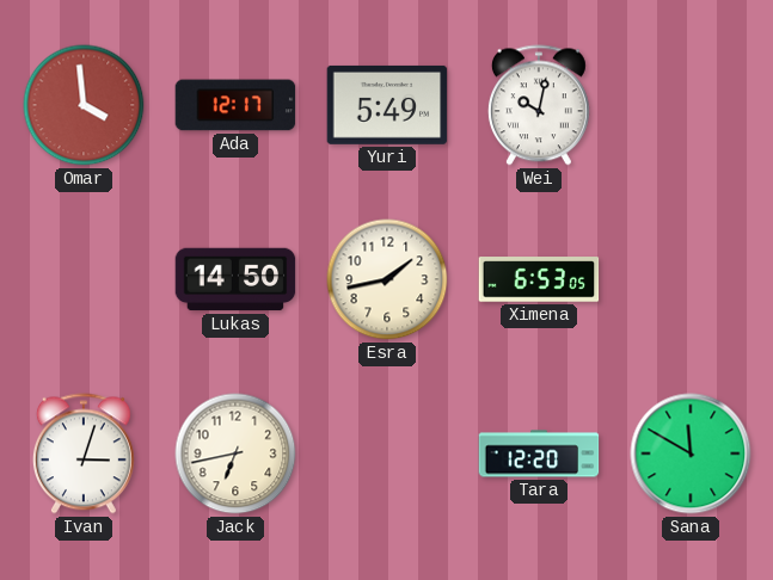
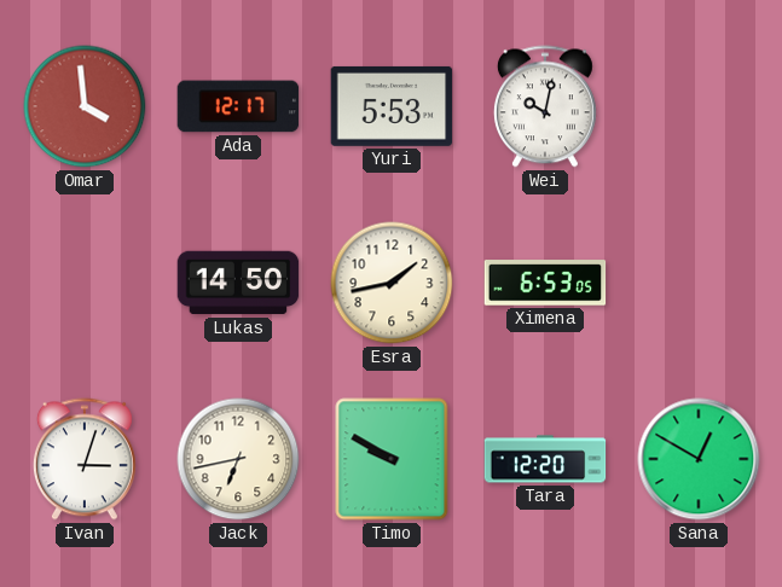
Yuri: 5:49 -> 5:53
Timo: none -> 9:50
Sana: 11:50 -> 12:50
